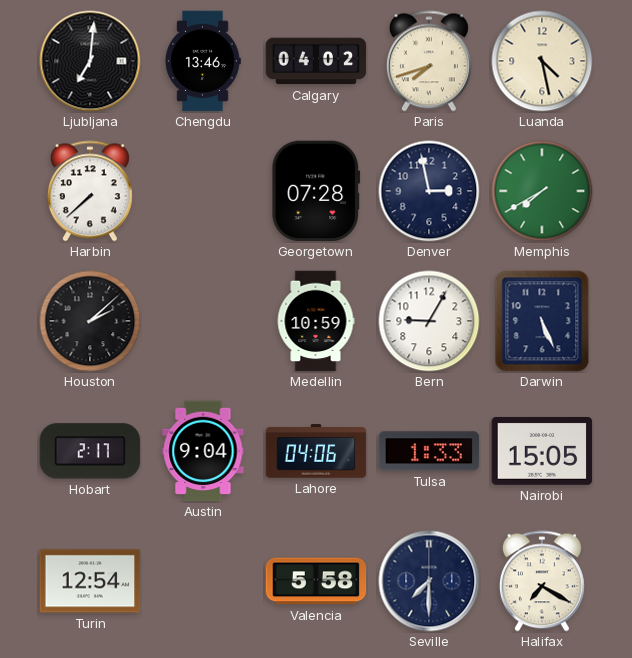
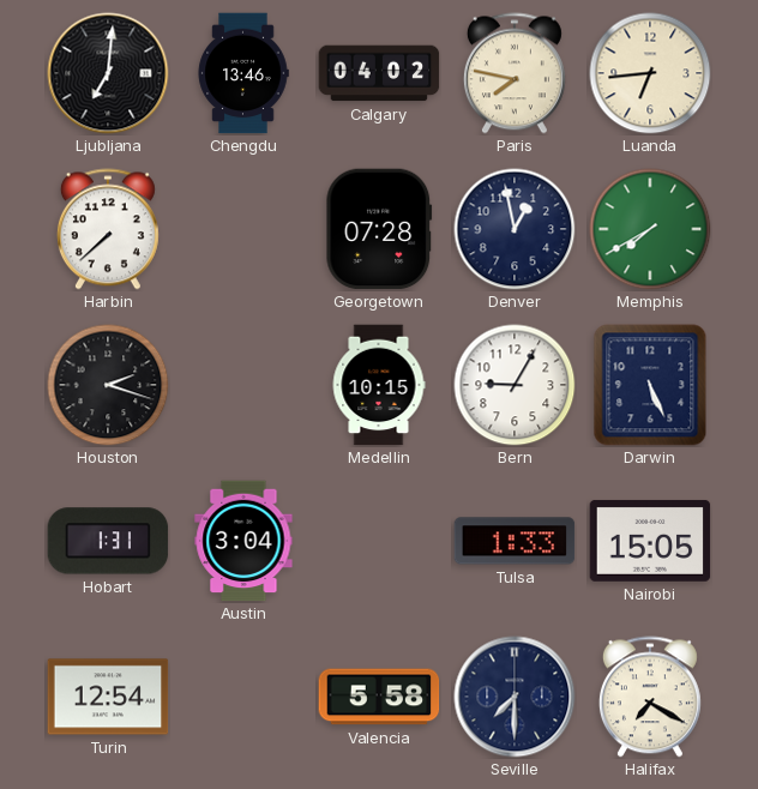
Paris: 7:42 -> 7:47
Luanda: 4:28 -> 6:44
Denver: 2:58 -> 12:58
Houston: 2:08 -> 2:18
Medellin: 10:59 -> 10:15
Hobart: 2:17 -> 1:31
Austin: 9:04 -> 3:04
Lahore: 04:06 -> none
